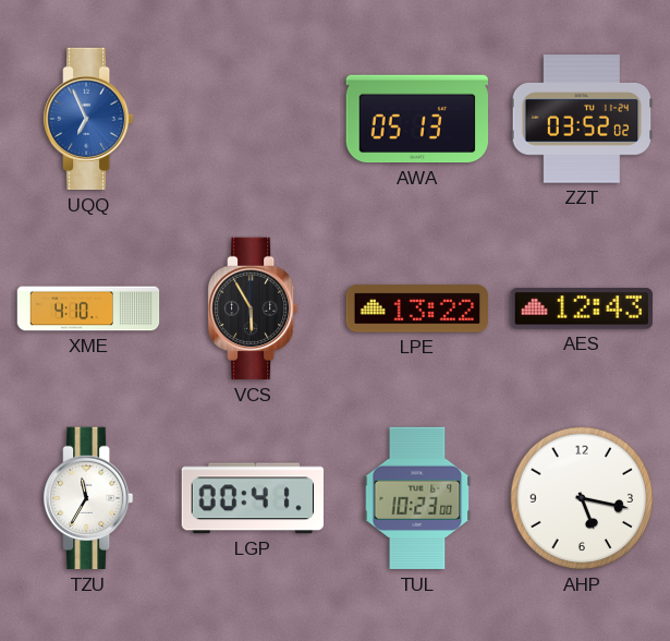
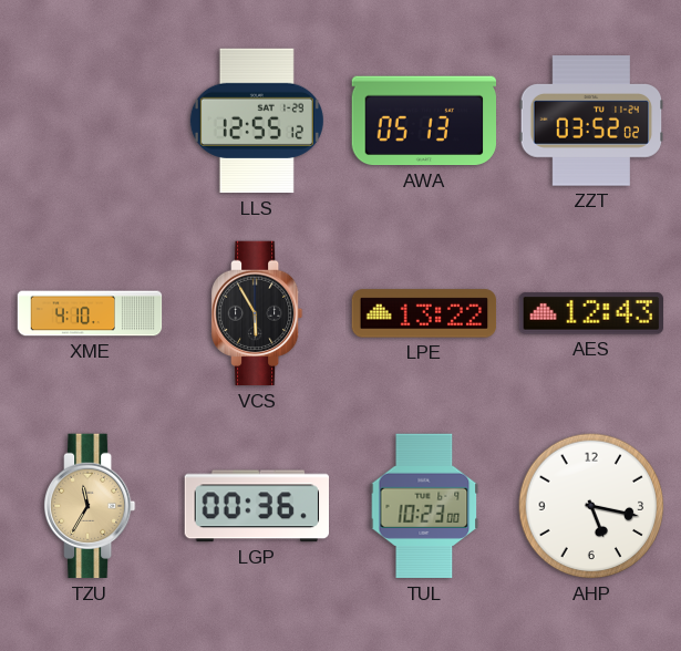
UQQ: 6:56 -> none
LLS: none -> 12:55
TZU dial: white -> champagne
LGP: 00:41 -> 00:36
